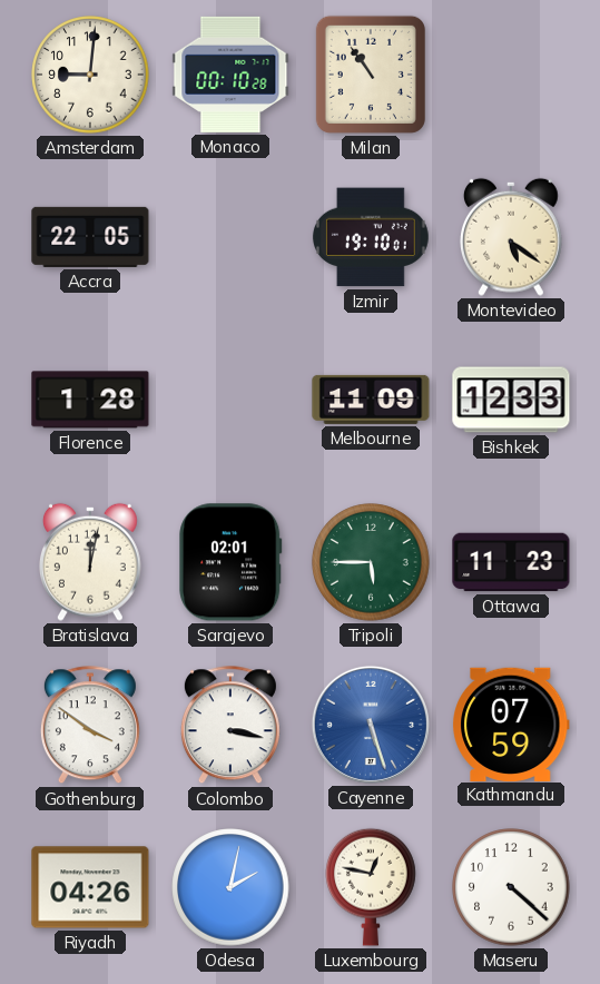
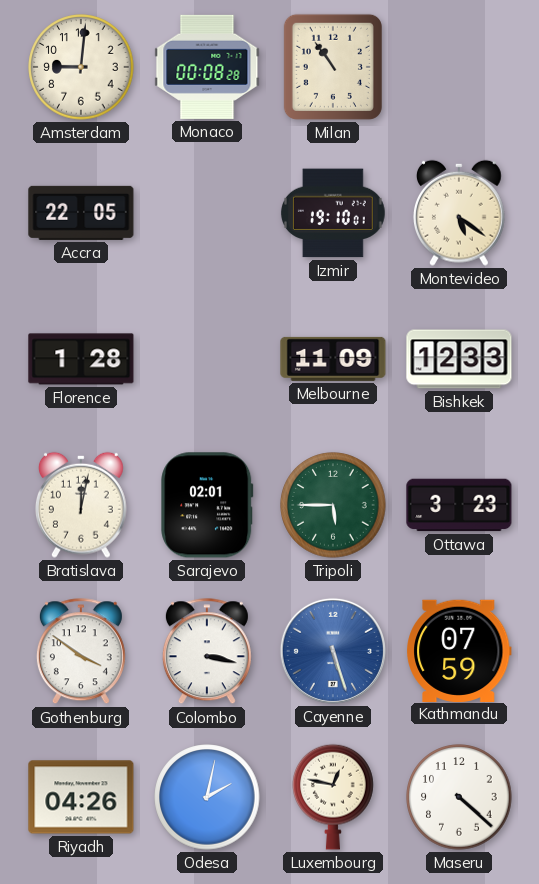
Monaco: 00:10 -> 00:08
Ottawa: 11:23 -> 3:23
